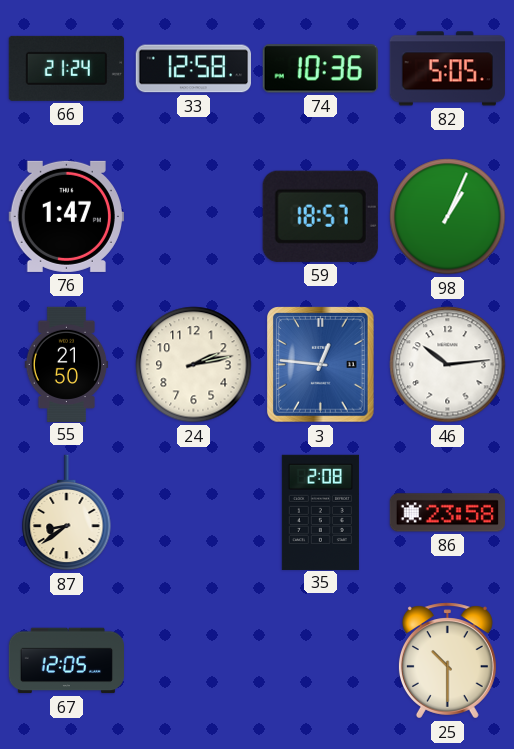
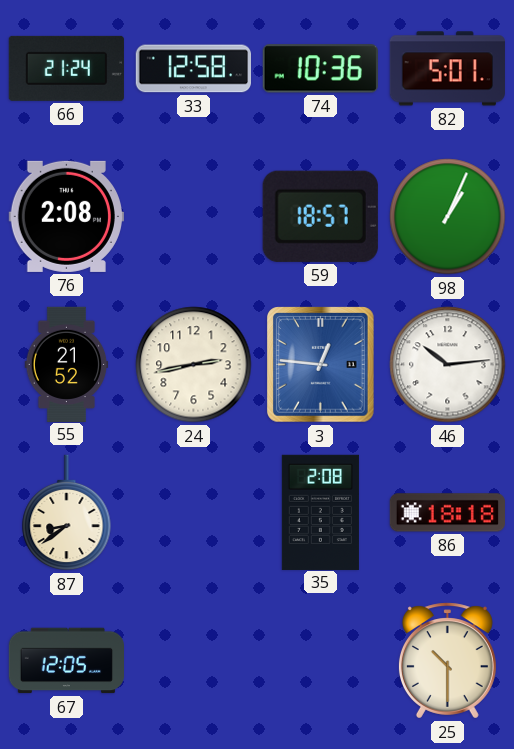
82: 5:05 -> 5:01
76: 1:47 -> 2:08
55: 21:50 -> 21:52
24: 2:13 -> 2:43
86: 23:58 -> 18:18
